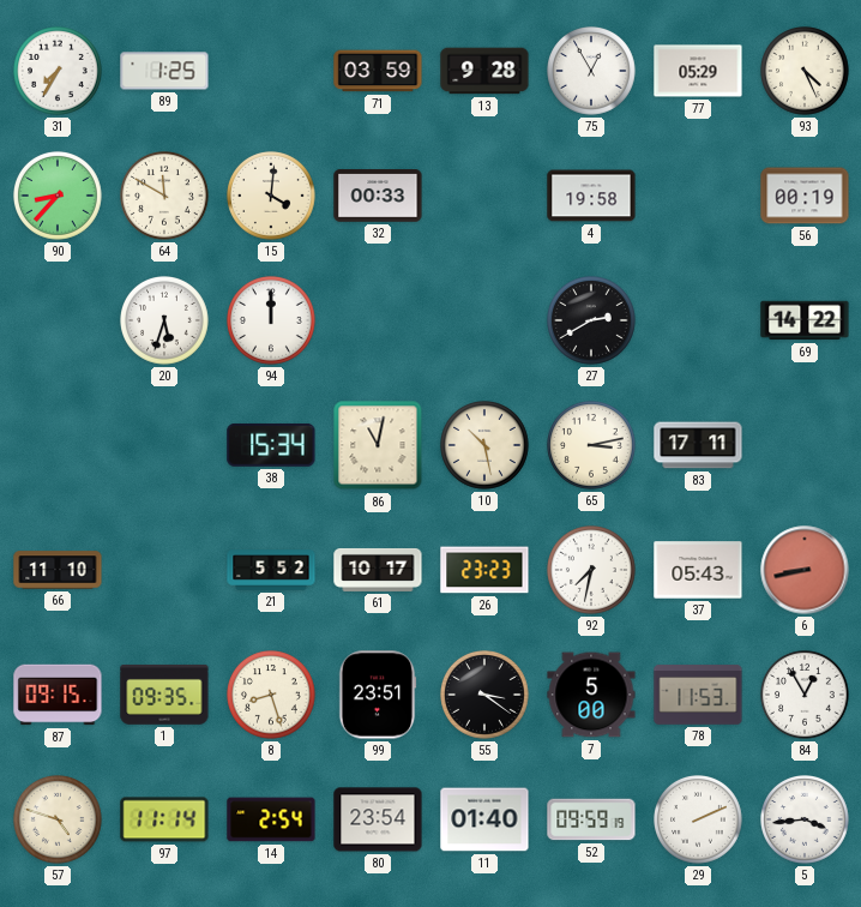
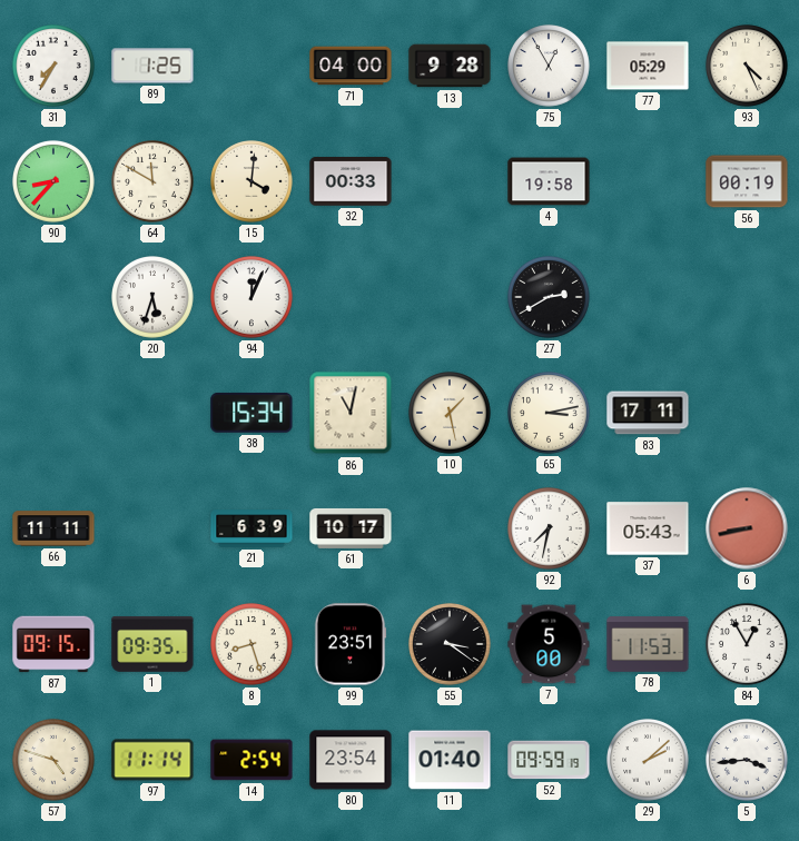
71: 03:59 -> 04:00
94: 12:00 -> 12:04
69: 14:22 -> none
10: 10:28 -> 1:28
66: 11:10 -> 11:11
21: 5:52 -> 6:39
26: 23:23 -> none
29: 2:11 -> 2:08
